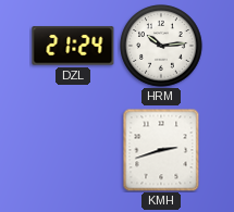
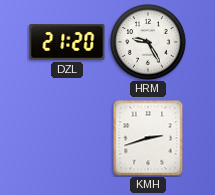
DZL: 21:24 -> 21:20
HRM: 10:14 -> 9:25
